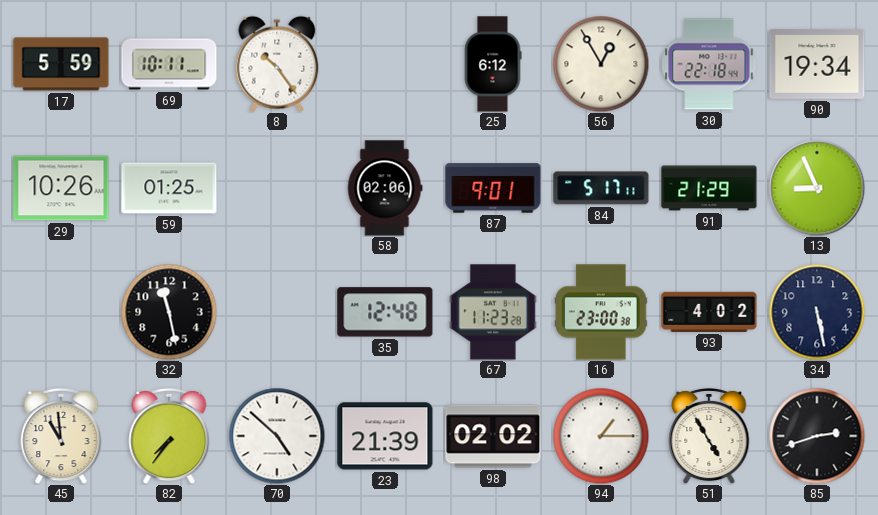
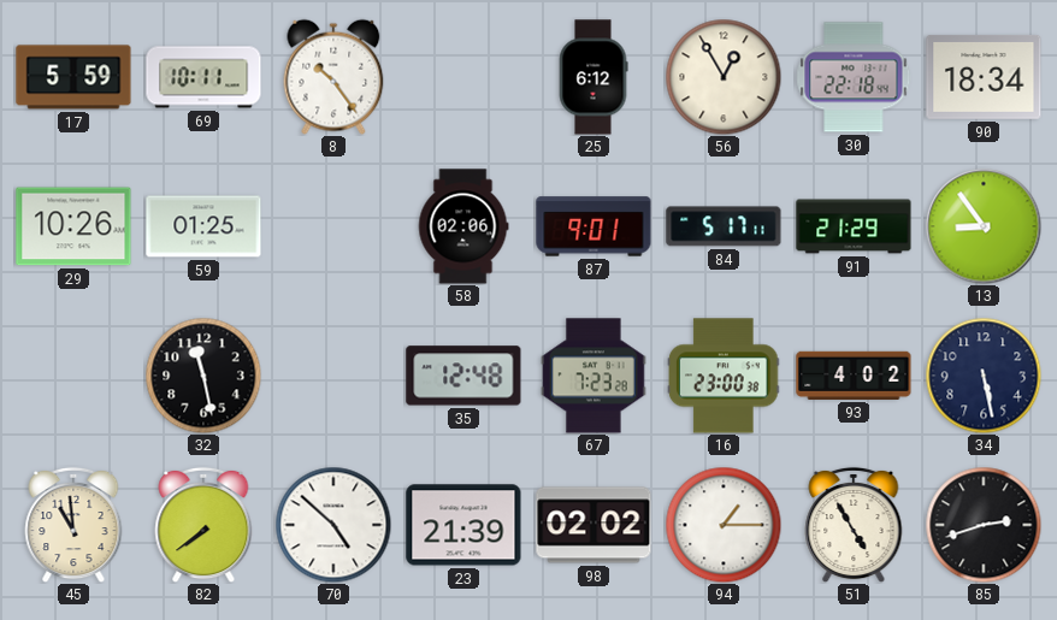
90: 19:34 -> 18:34
13: 8:56 -> 8:54
67: 11:23 -> 7:23
82: 7:36 -> 7:39
